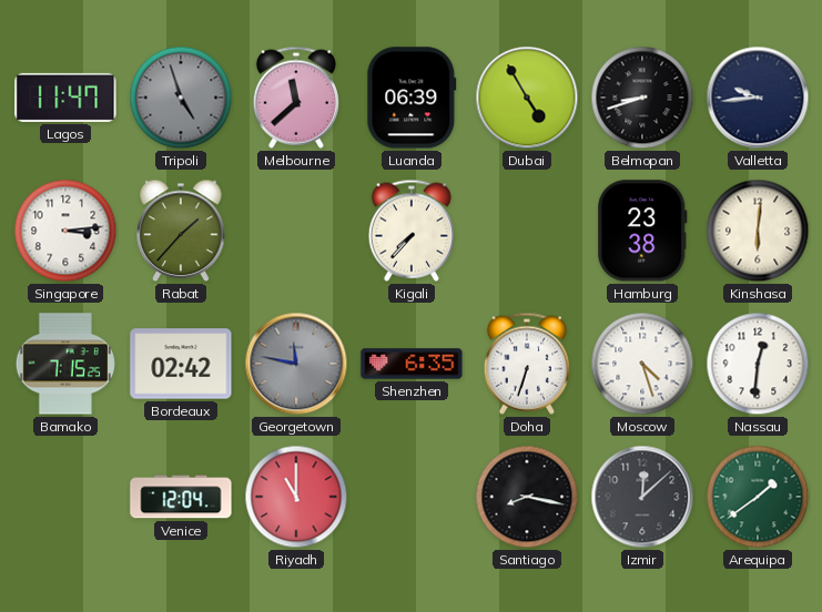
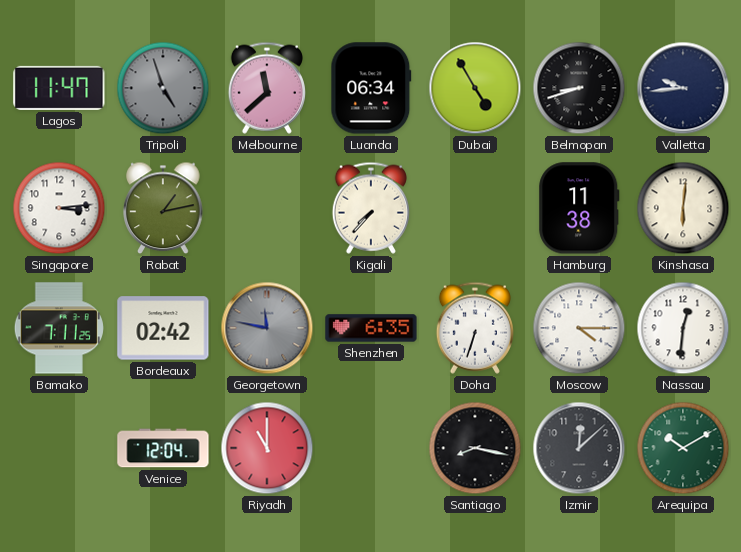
Luanda: 06:39 -> 06:34
Rabat: 1:37 -> 1:13
Hamburg: 23:38 -> 11:38
Bamako: 7:15 -> 7:11
Moscow: 4:27 -> 4:15
Arequipa: 1:39 -> 10:10
